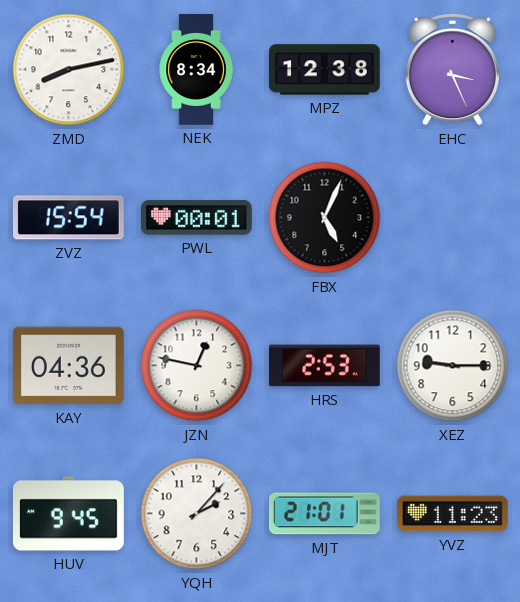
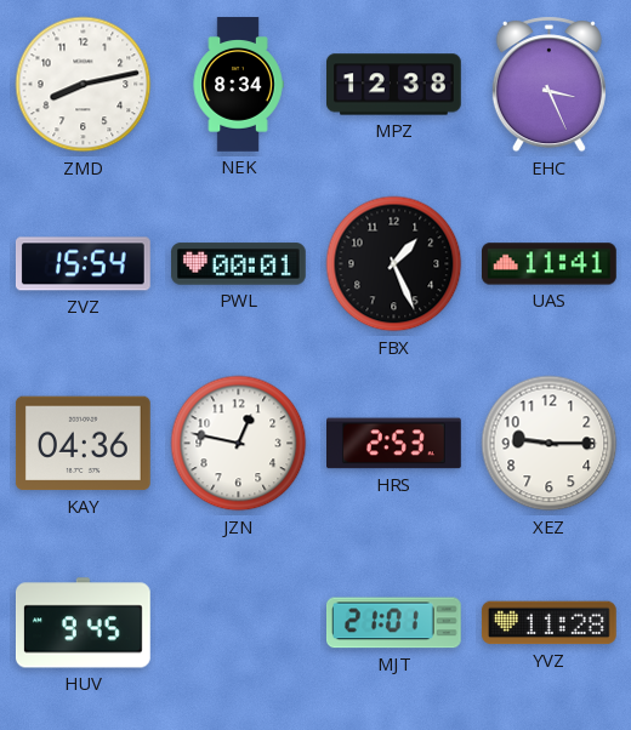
FBX: 5:04 -> 1:26
UAS: none -> 11:41
YQH: 2:07 -> none
YVZ: 11:23 -> 11:28
